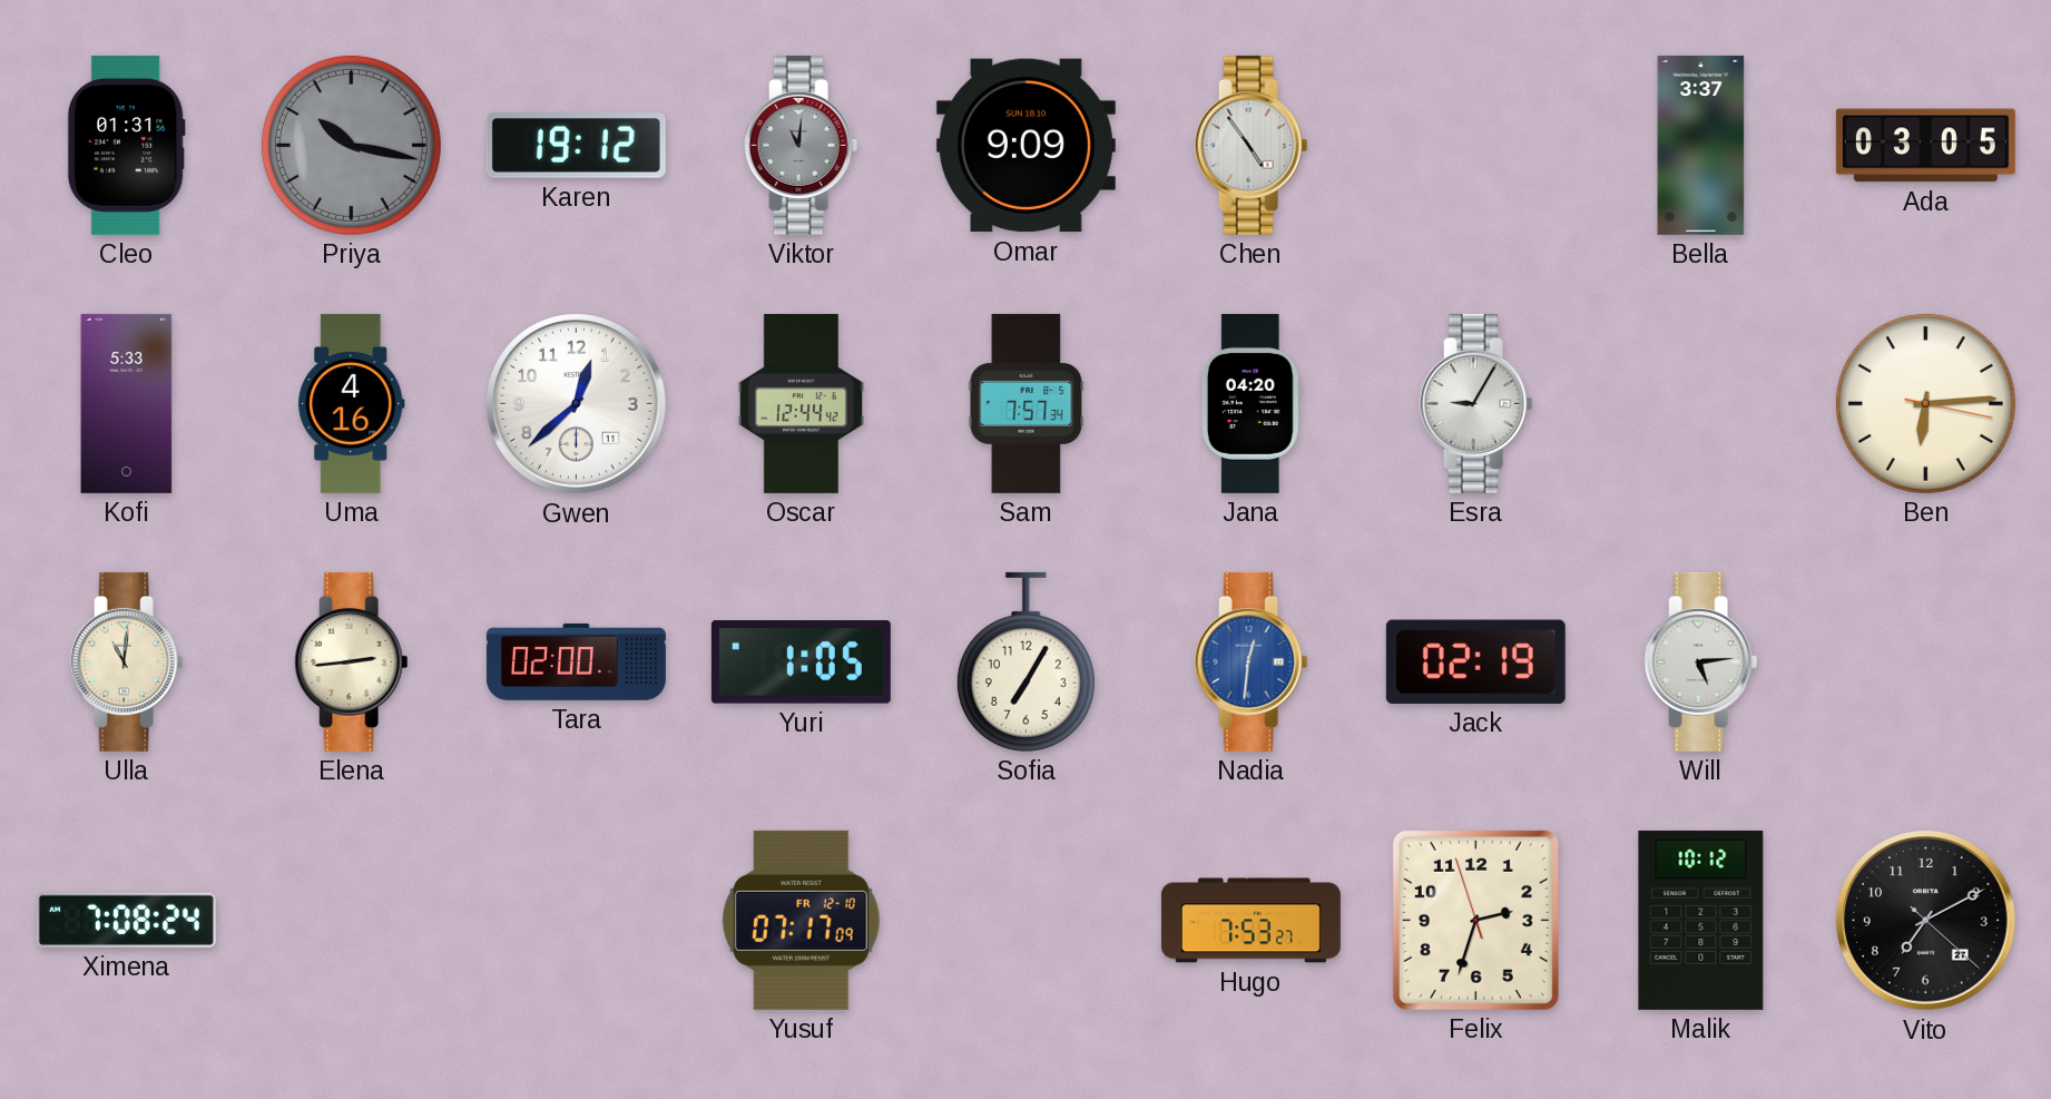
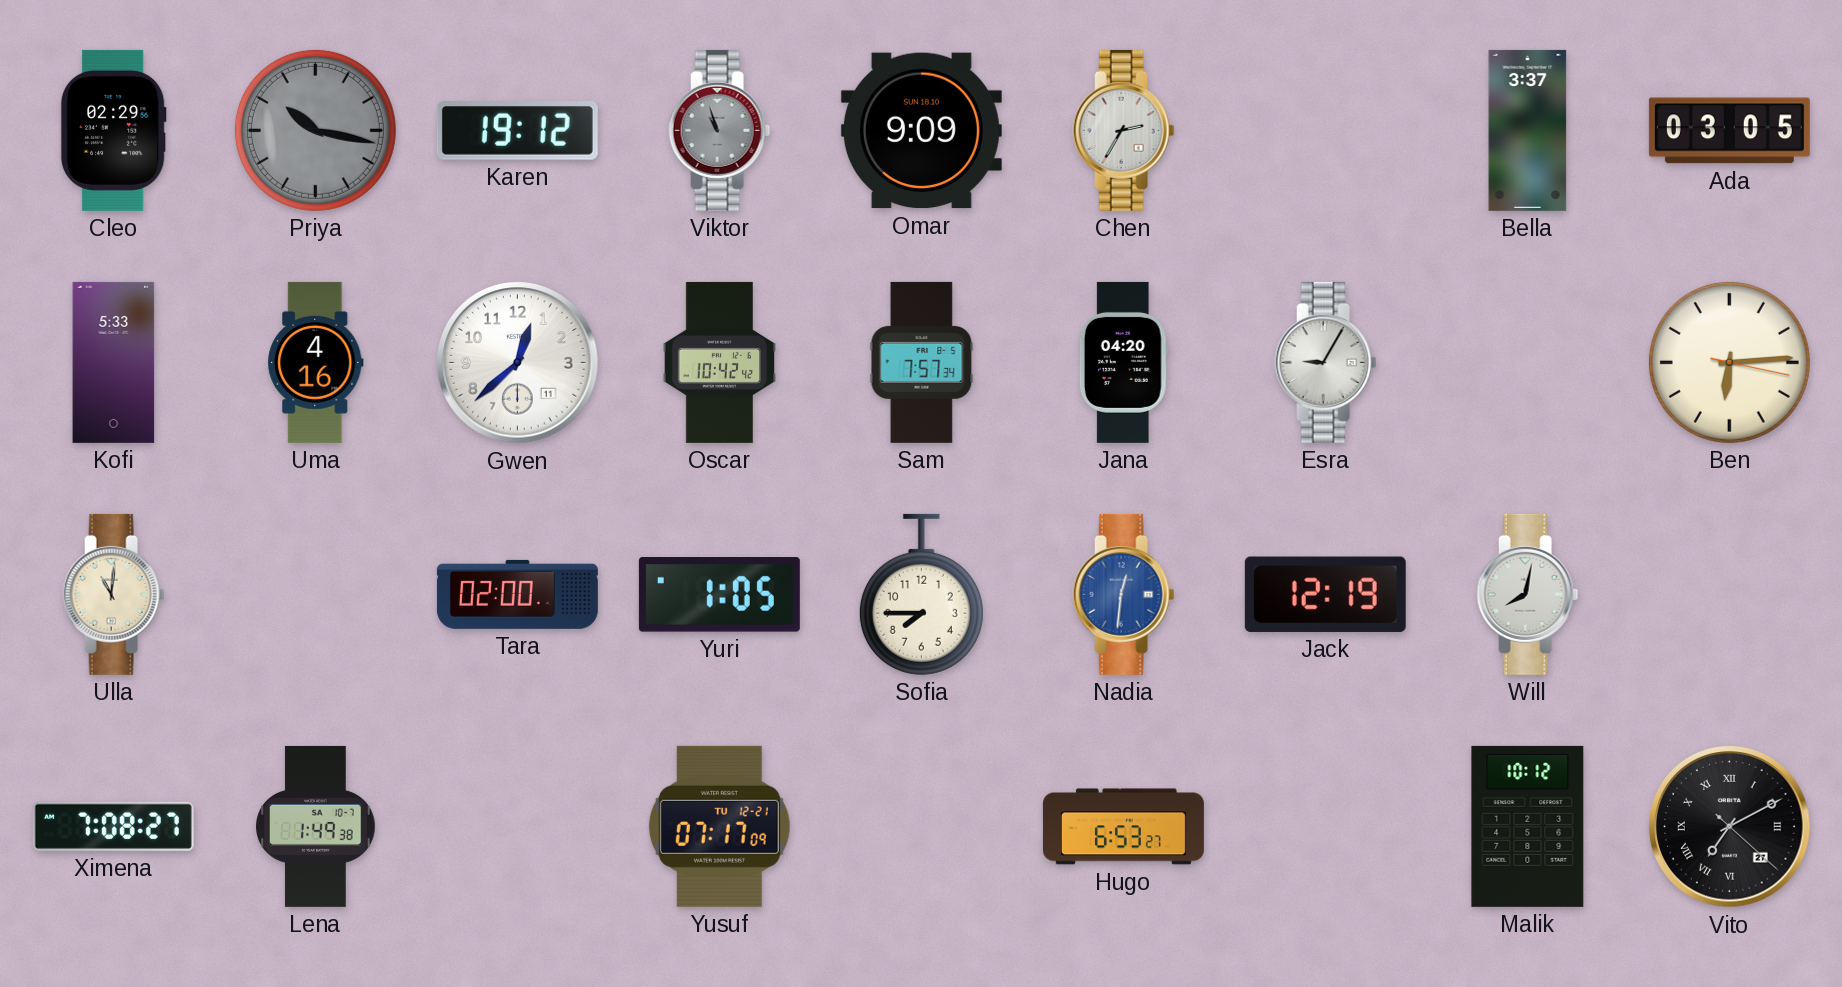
Cleo: 01:31 -> 02:29
Viktor: 11:01 -> 10:57
Chen: 4:54 -> 2:35
Oscar: 12:44 -> 10:42
Elena: 2:44 -> none
Sofia: 7:05 -> 7:45
Jack: 02:19 -> 12:19
Will: 5:14 -> 8:02
Ximena: 7:08:24 -> 7:08:27
Lena: none -> 1:49
Yusuf date: FR 12-10 -> TU 12-21
Hugo: 7:53 -> 6:53
Felix: 2:32 -> none
Vito numerals: Arabic -> Roman
